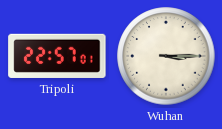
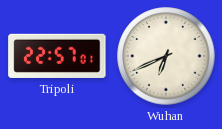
Wuhan: 3:15 -> 6:41
